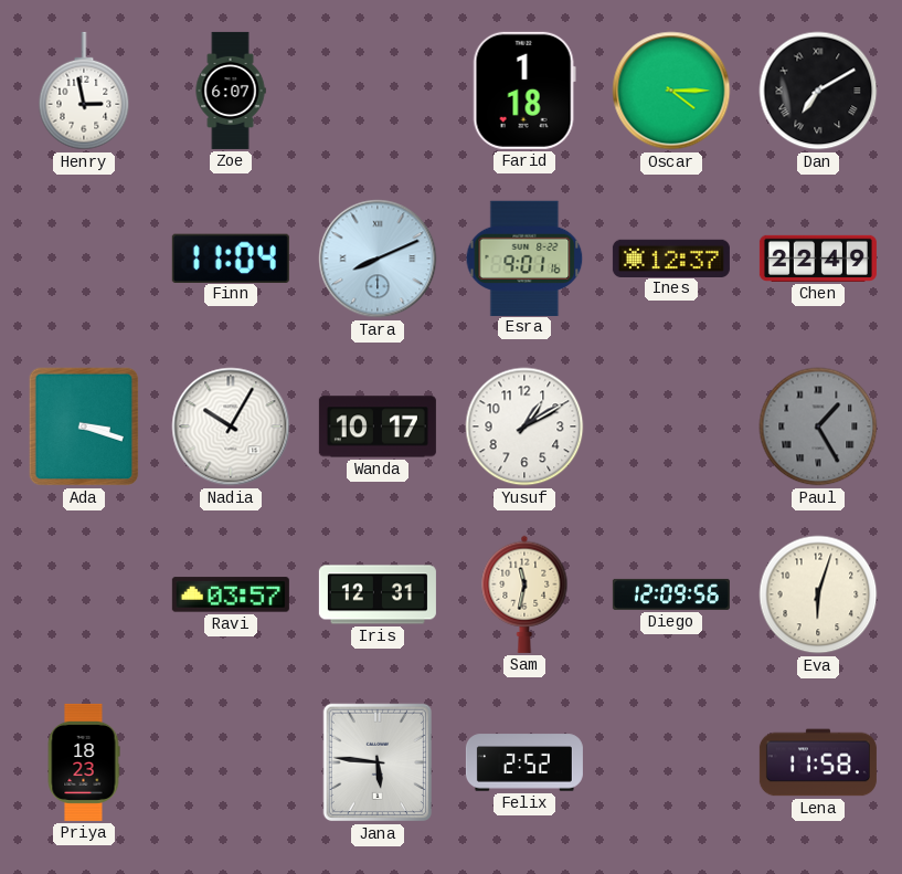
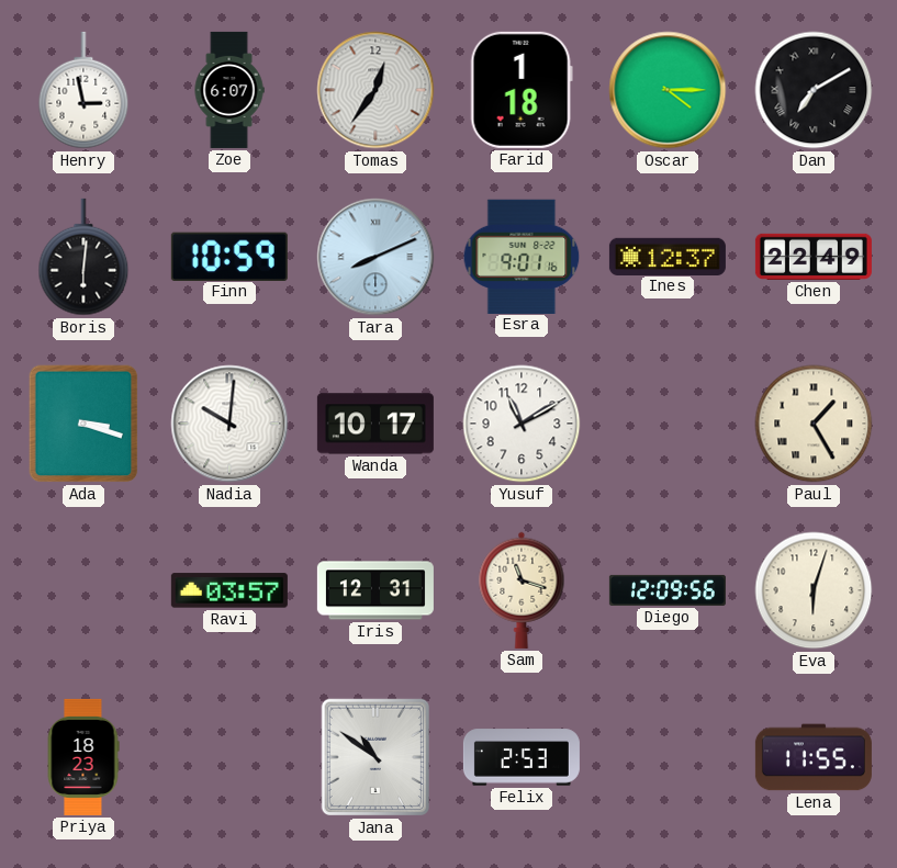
Tomas: none -> 12:36
Boris: none -> 6:01
Finn: 11:04 -> 10:59
Nadia: 10:05 -> 10:01
Yusuf: 1:10 -> 11:10
Paul dial: grey -> cream
Sam: 11:32 -> 11:18
Jana: 5:46 -> 10:51
Felix: 2:52 -> 2:53
Lena: 11:58 -> 11:55
